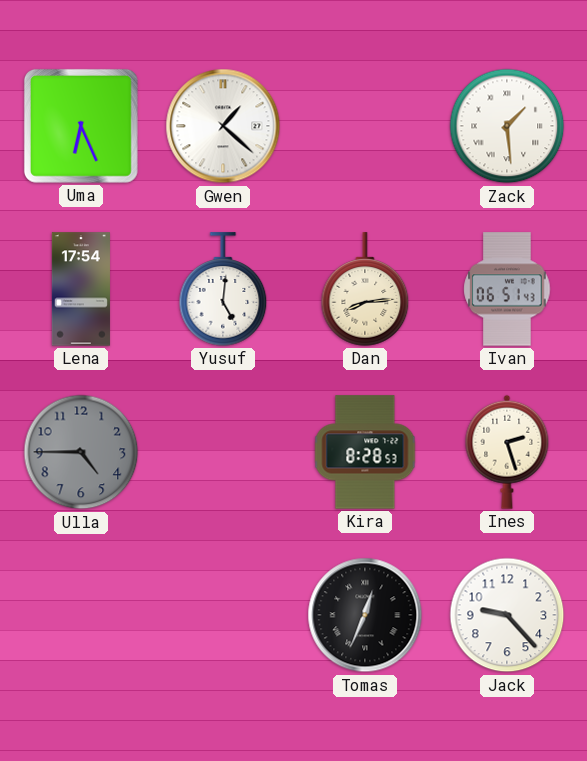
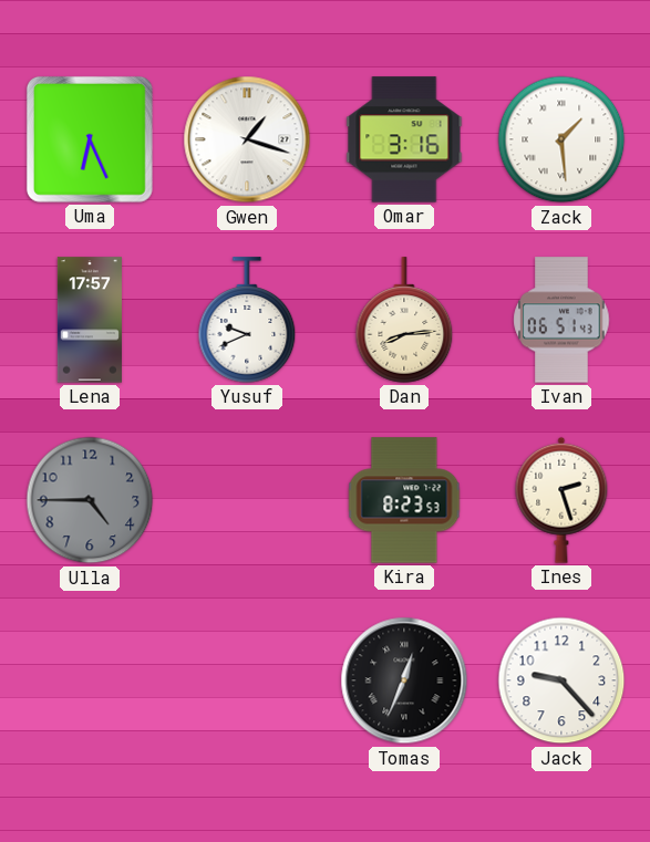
Gwen: 1:22 -> 1:18
Omar: none -> 3:16
Lena: 17:54 -> 17:57
Yusuf: 5:01 -> 9:41
Kira: 8:28 -> 8:23
